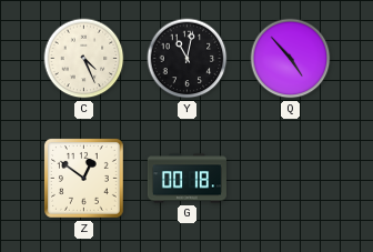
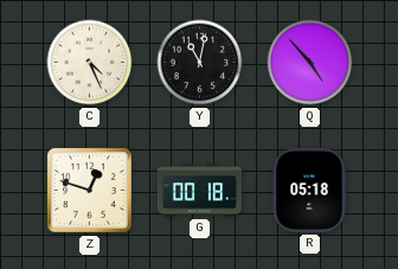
Z: 12:51 -> 12:48
R: none -> 05:18
